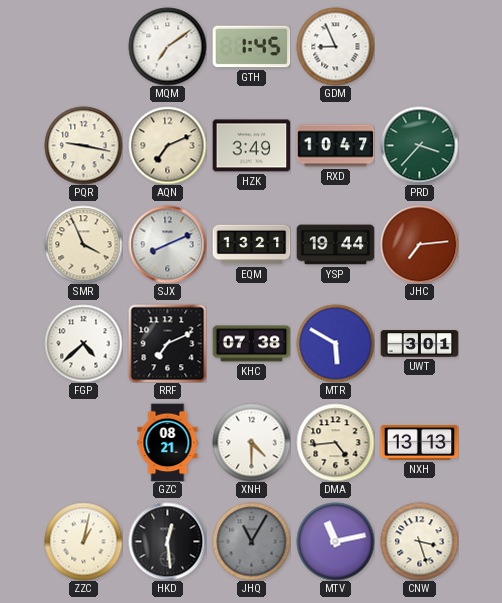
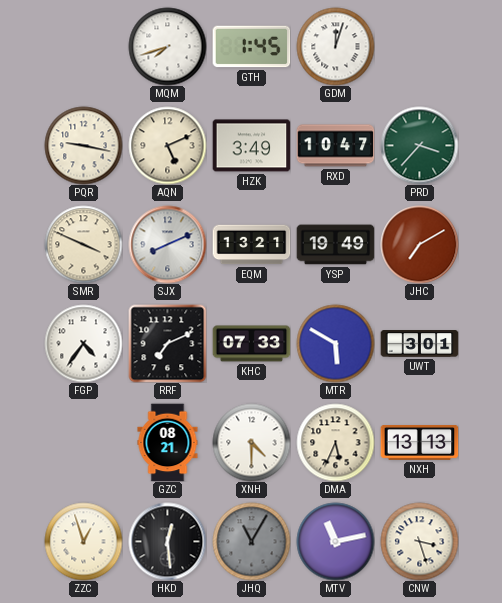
MQM: 7:09 -> 7:42
GDM: 8:56 -> 12:03
AQN: 7:11 -> 5:11
SMR: 3:56 -> 3:49
YSP: 19:44 -> 19:49
JHC: 7:14 -> 7:10
FGP: 4:38 -> 4:36
KHC: 07:38 -> 07:33
DMA: 4:44 -> 5:34
ZZC: 1:02 -> 12:57
